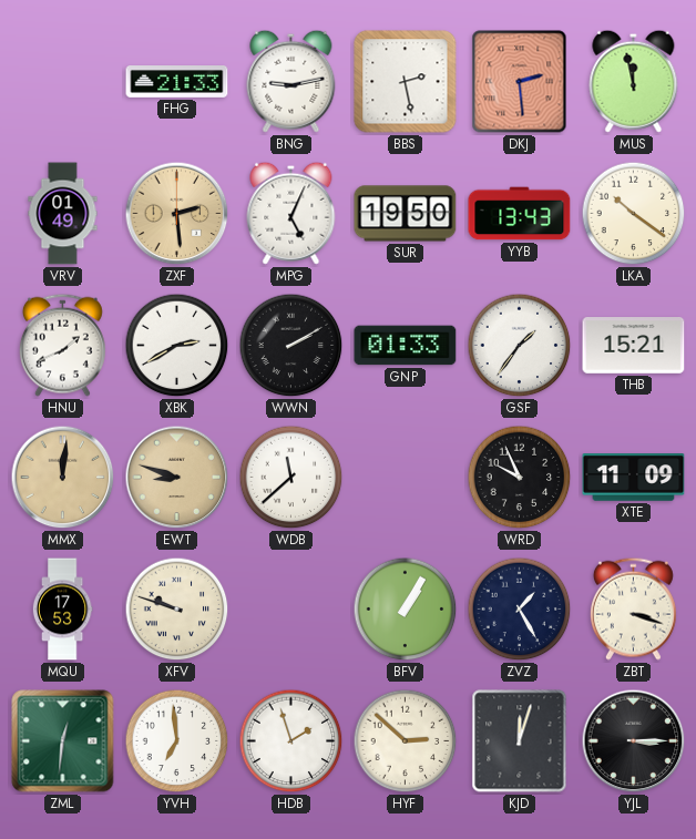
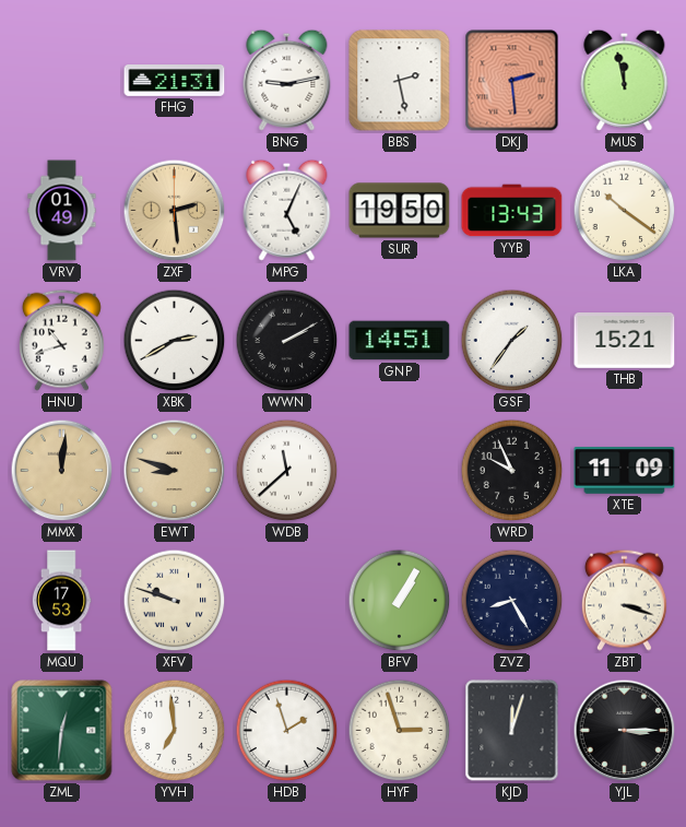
FHG: 21:33 -> 21:31
HNU: 1:41 -> 10:42
GNP: 01:33 -> 14:51
ZVZ: 1:25 -> 8:25
HYF: 2:52 -> 2:57
